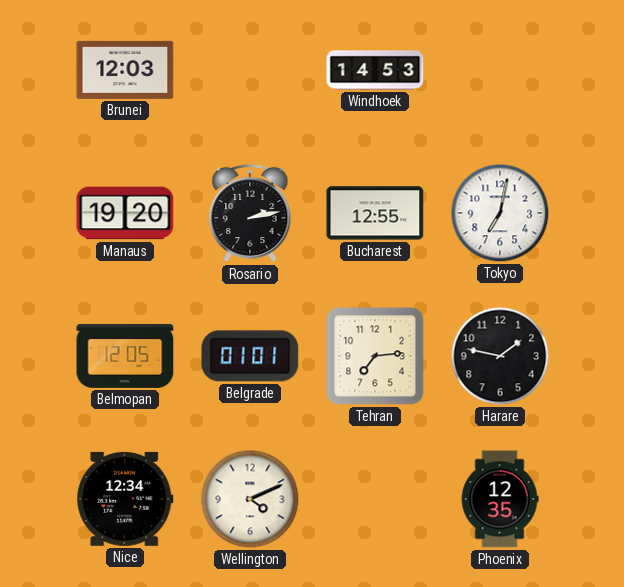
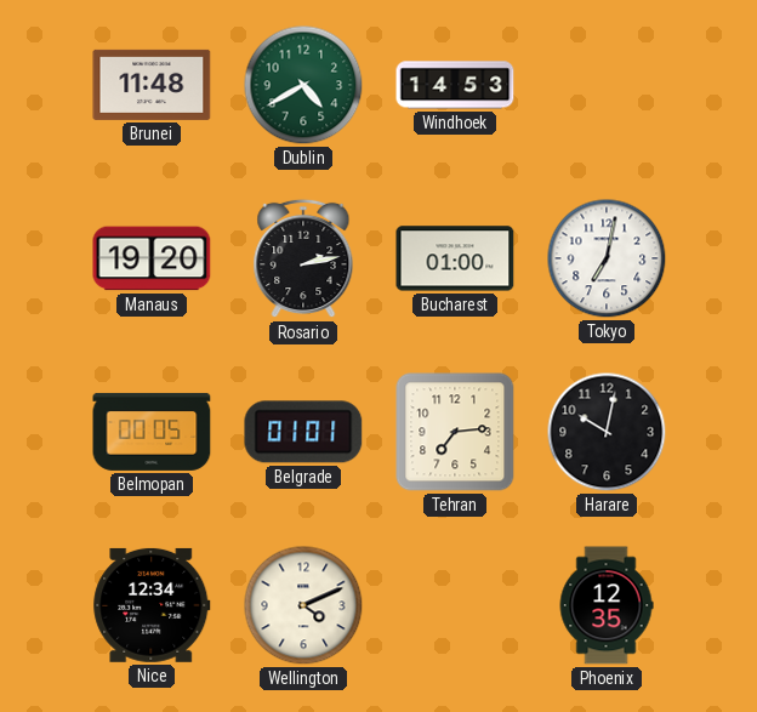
Brunei: 12:03 -> 11:48
Dublin: none -> 4:40
Bucharest: 12:55 -> 01:00
Belmopan: 12:05 -> 00:05
Harare: 1:47 -> 10:02
